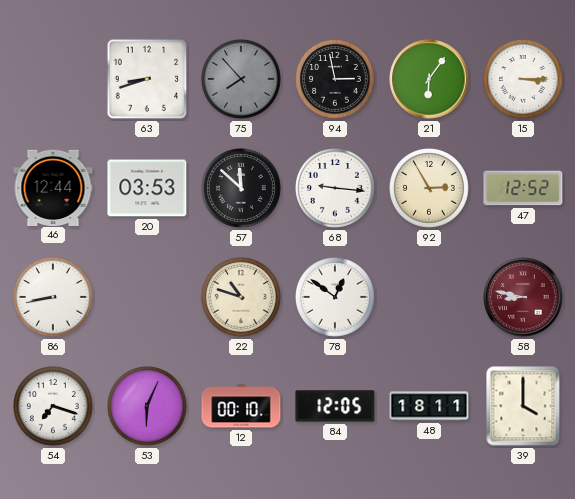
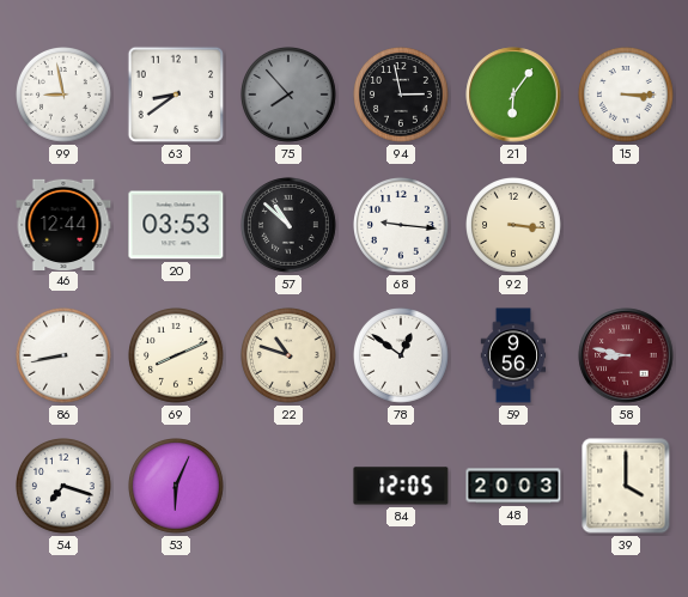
99: none -> 8:58
63: 8:42 -> 8:39
57: 11:52 -> 10:52
92: 2:55 -> 3:16
47: 12:52 -> none
69: none -> 8:11
59: none -> 9:56
12: 00:10 -> none
48: 18:11 -> 20:03
